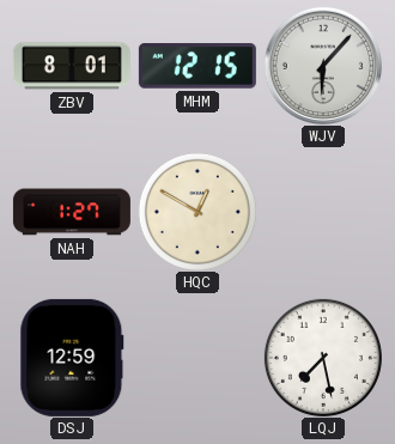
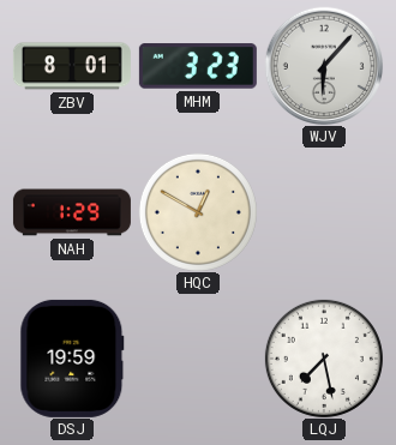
MHM: 12:15 -> 3:23
NAH: 1:27 -> 1:29
DSJ: 12:59 -> 19:59
